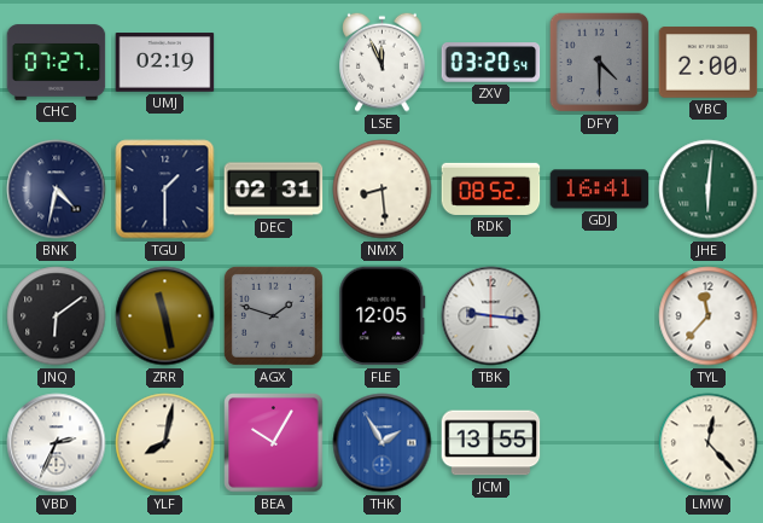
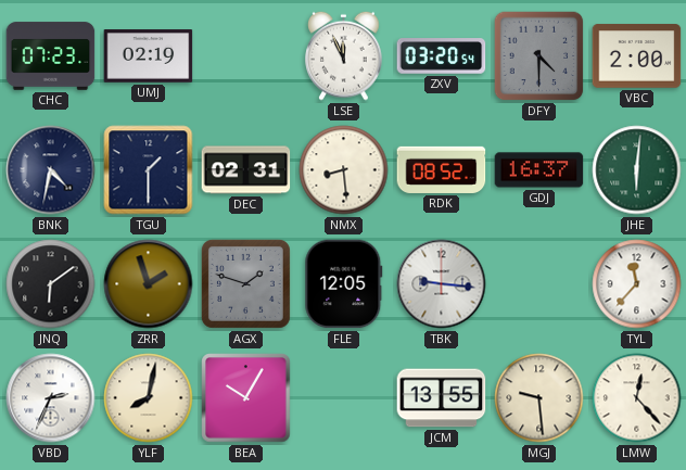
CHC: 07:27 -> 07:23
GDJ: 16:41 -> 16:37
ZRR: 11:28 -> 1:57
THK: 1:55 -> none
MGJ: none -> 9:29
